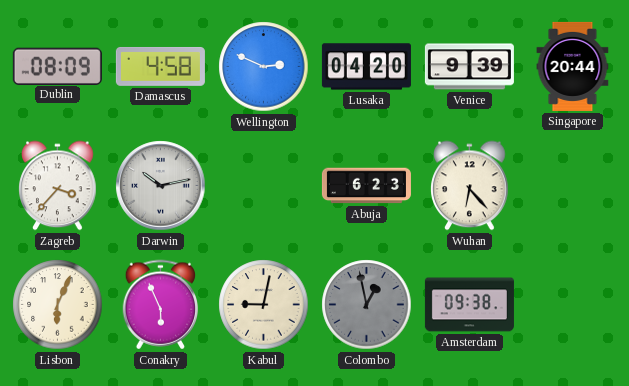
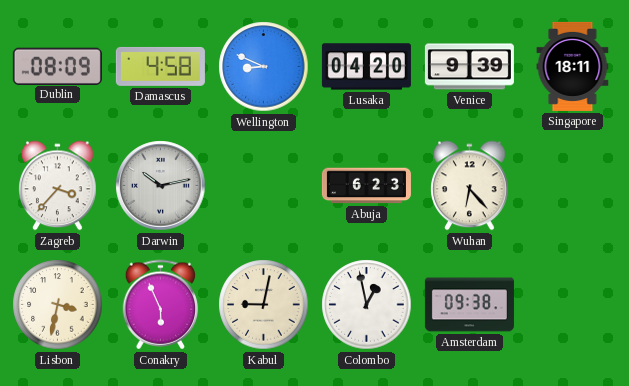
Wellington: 2:49 -> 8:49
Singapore: 20:44 -> 18:11
Lisbon: 6:04 -> 3:32
Colombo dial: grey -> white
